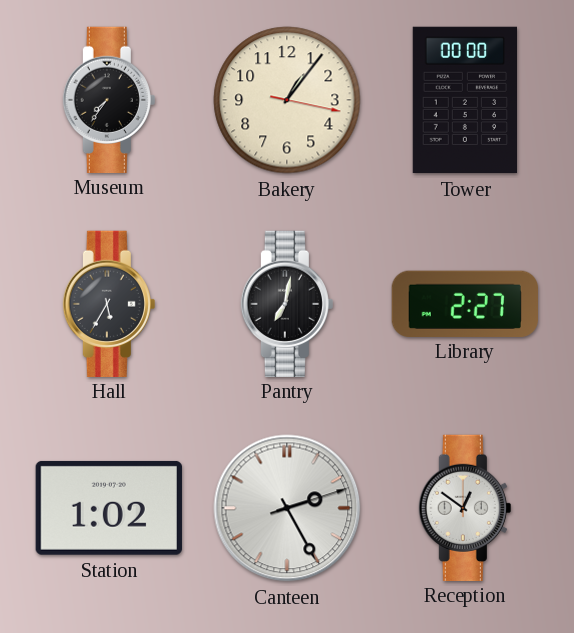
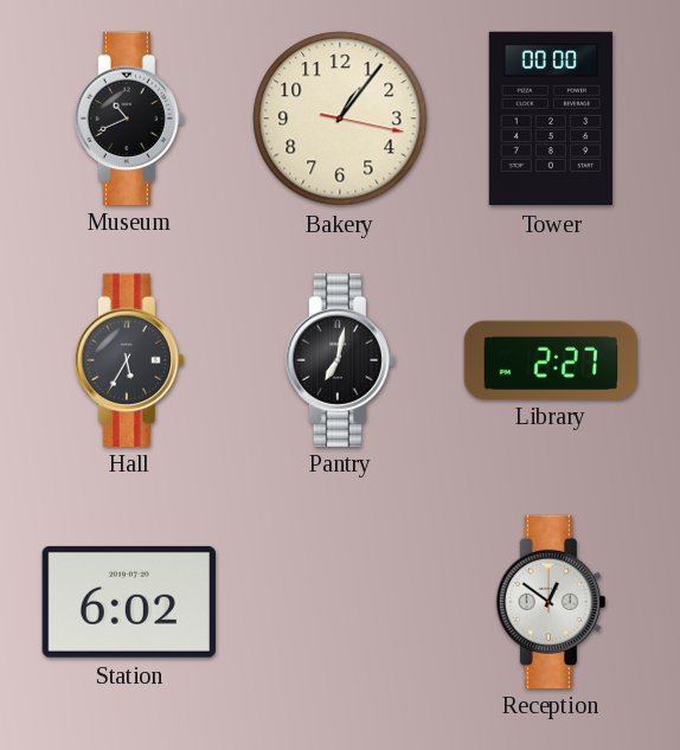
Museum: 7:36 -> 10:41
Station: 1:02 -> 6:02
Canteen: 2:25 -> none
